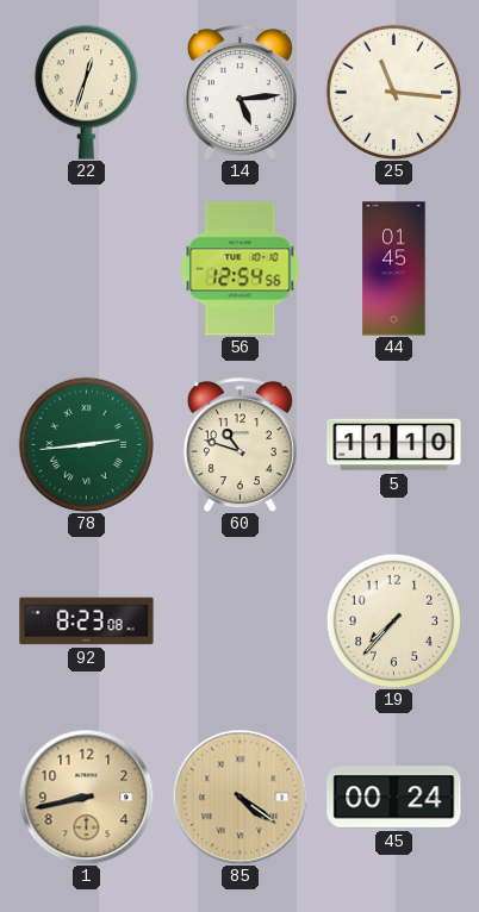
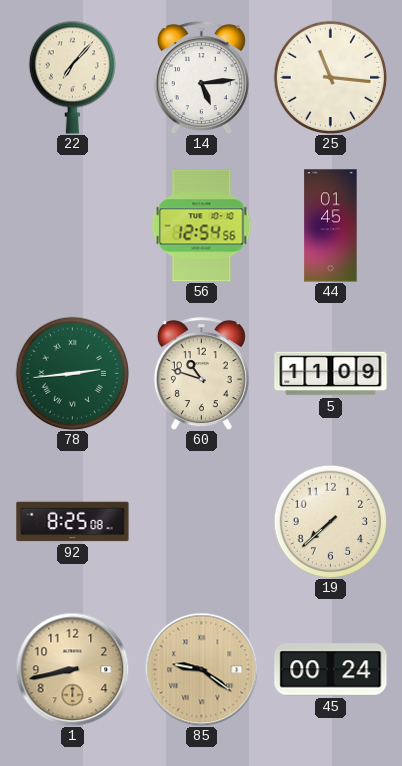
22: 12:33 -> 7:07
5: 11:10 -> 11:09
92: 8:23 -> 8:25
19: 7:37 -> 7:38
85: 4:21 -> 9:21
